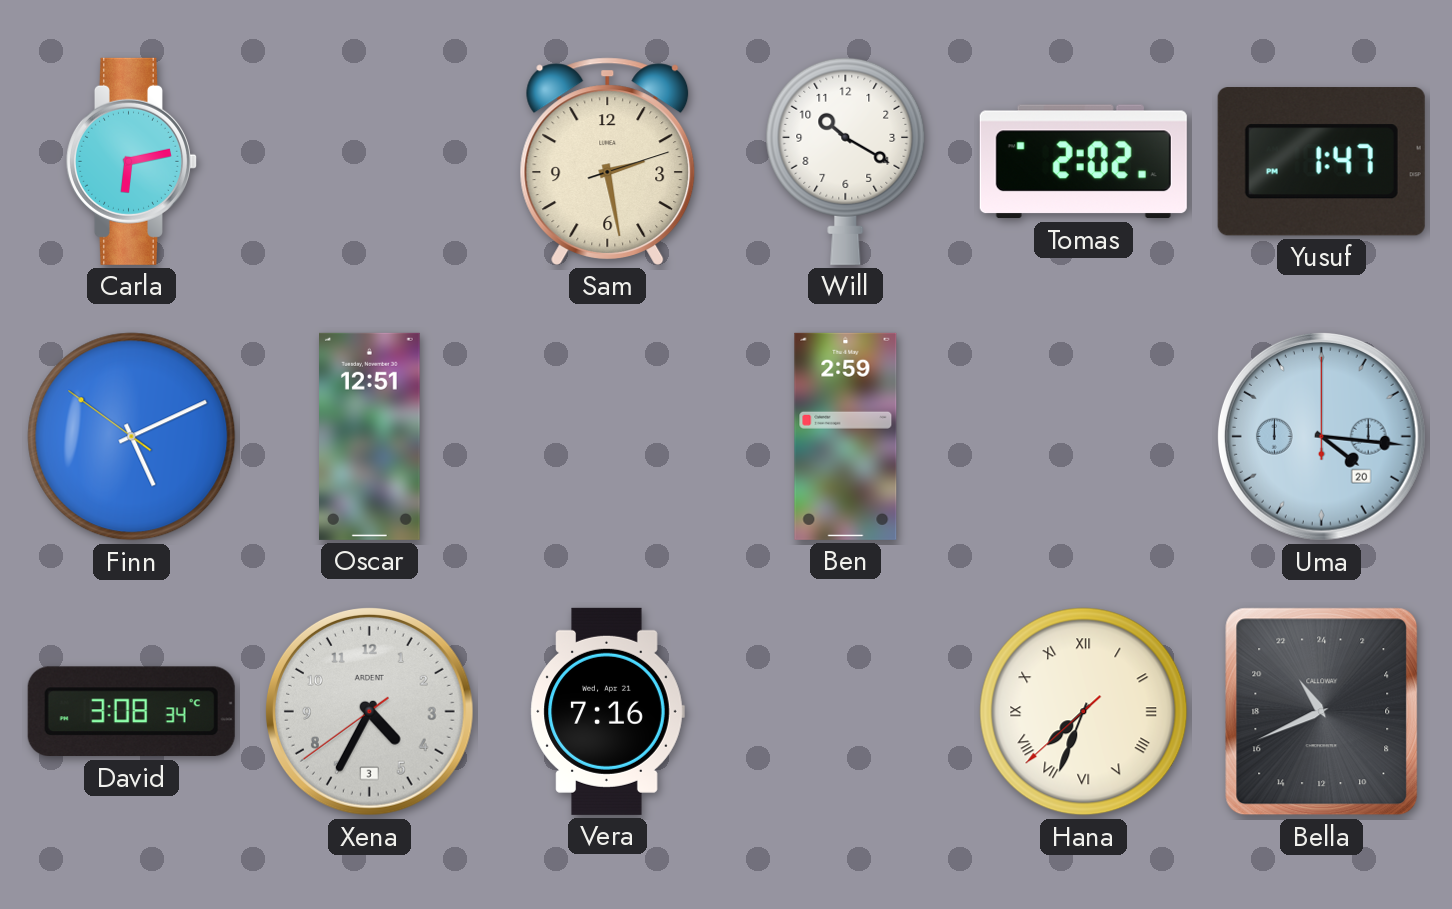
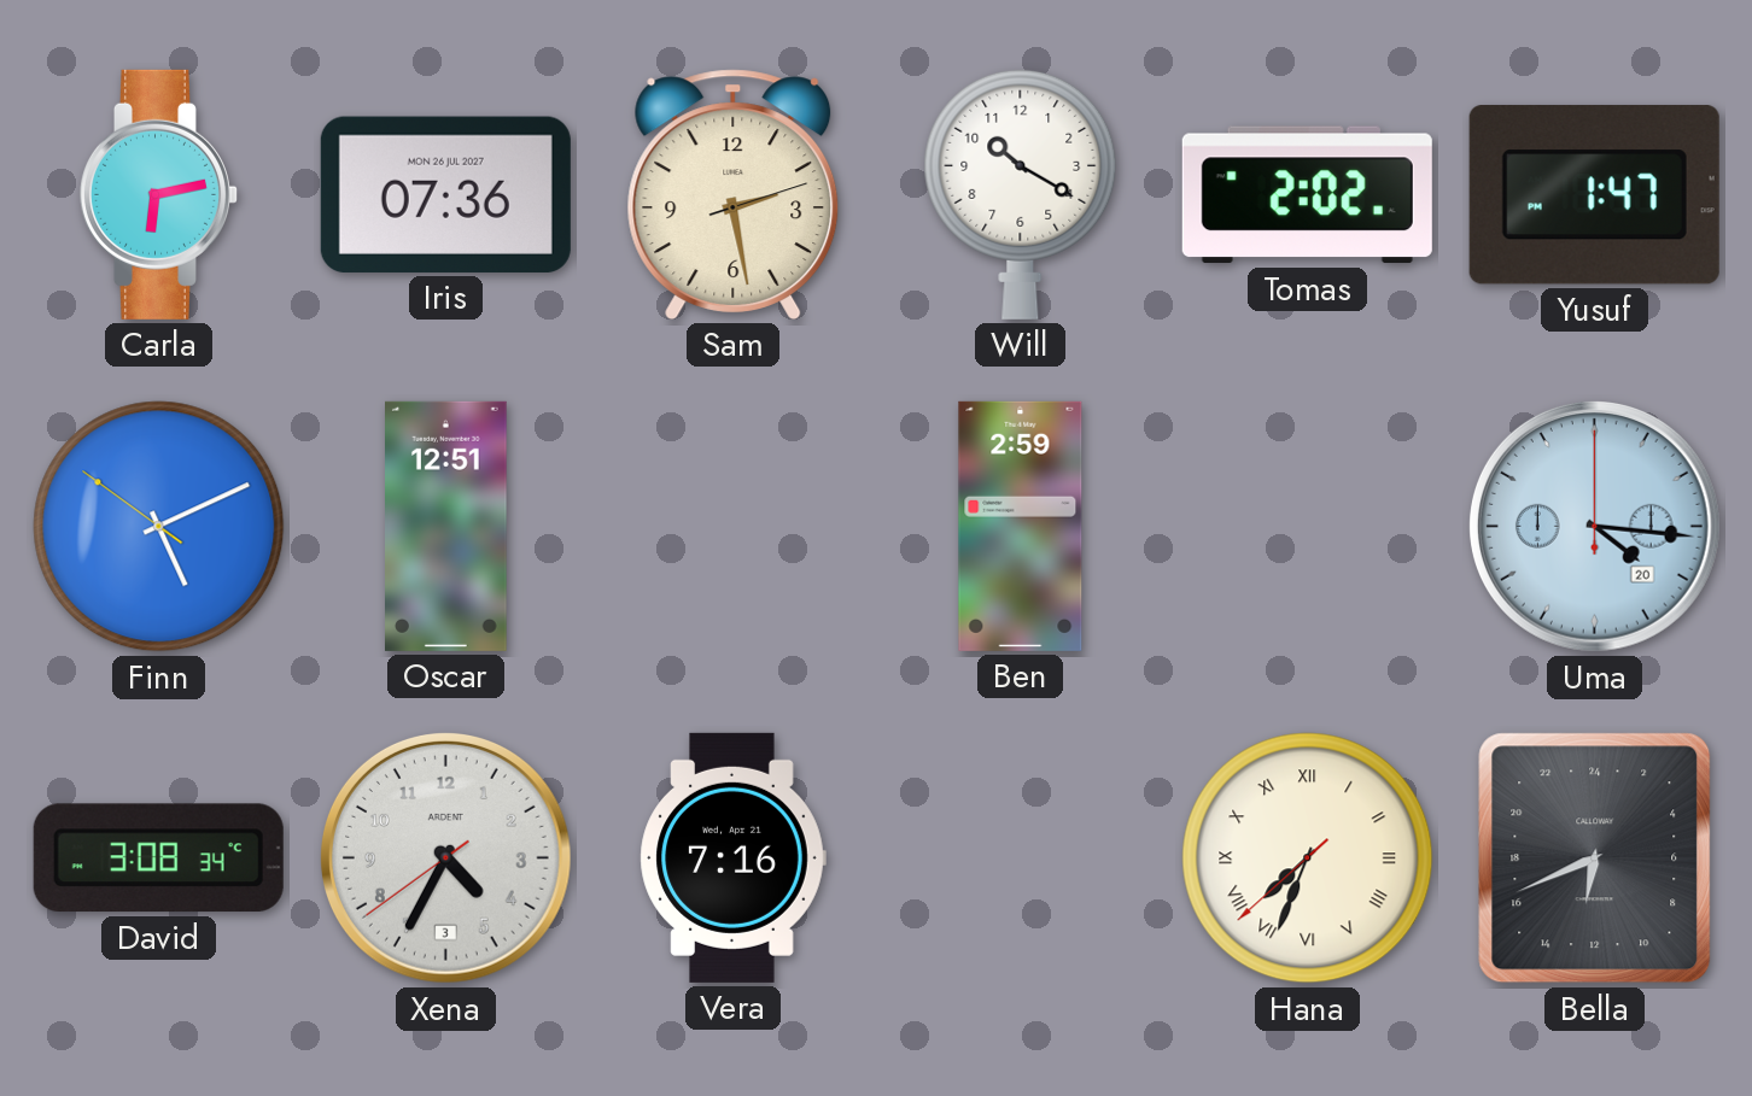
Iris: none -> 07:36
Bella: 21:41 -> 12:41
